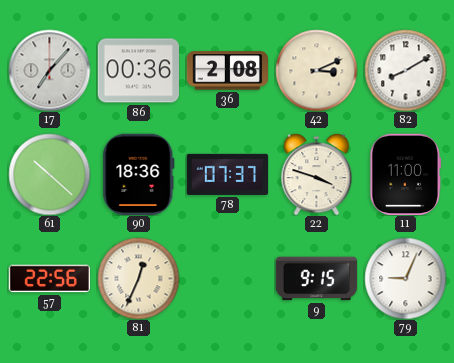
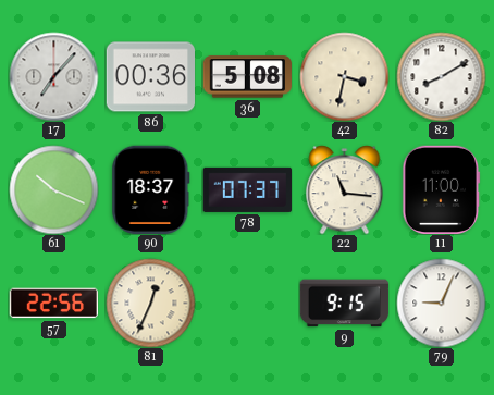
36: 2:08 -> 5:08
42: 3:11 -> 3:32
61: 10:22 -> 10:19
90: 18:36 -> 18:37
22: 3:48 -> 11:16
